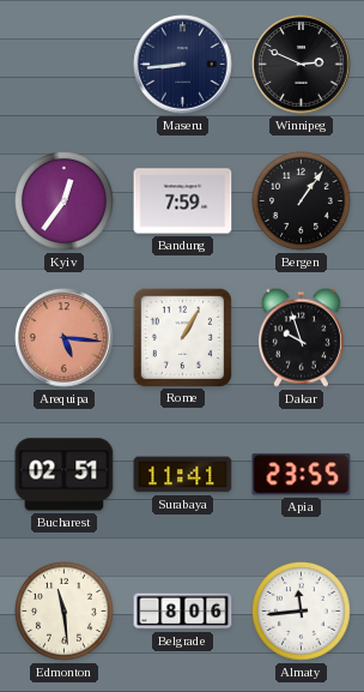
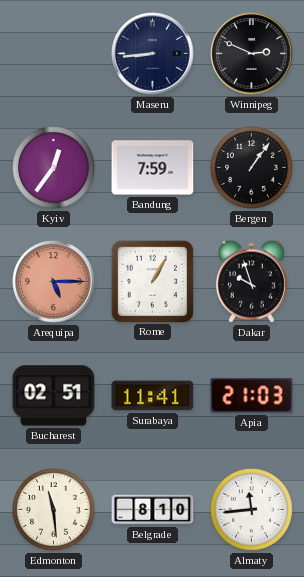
Arequipa: 5:16 -> 5:15
Apia: 23:55 -> 21:03
Belgrade: 8:06 -> 8:10
